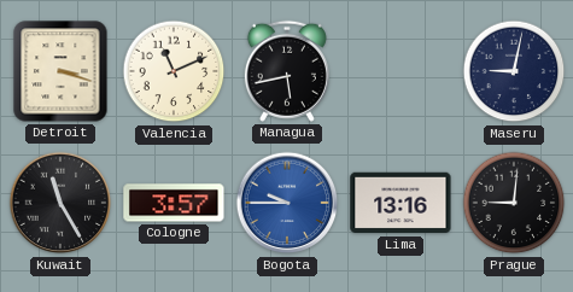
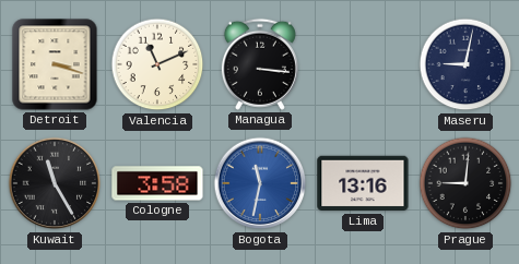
Managua: 5:43 -> 3:16
Cologne: 3:57 -> 3:58
Bogota: 9:45 -> 11:32
